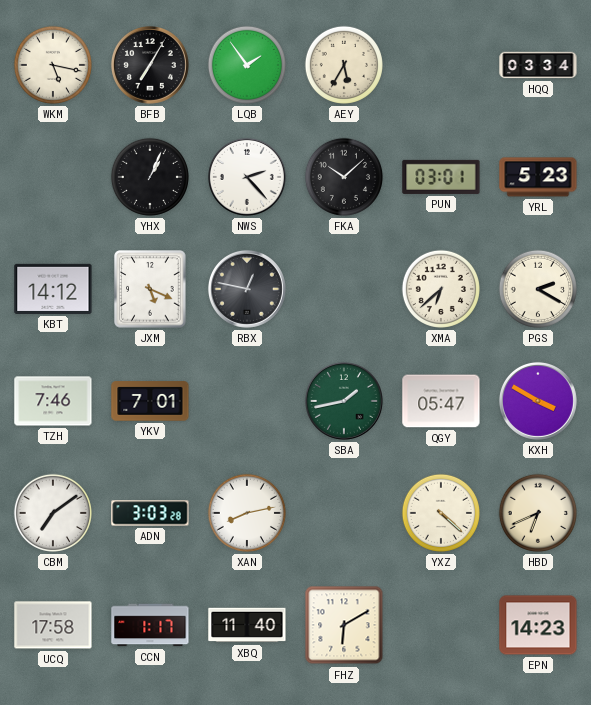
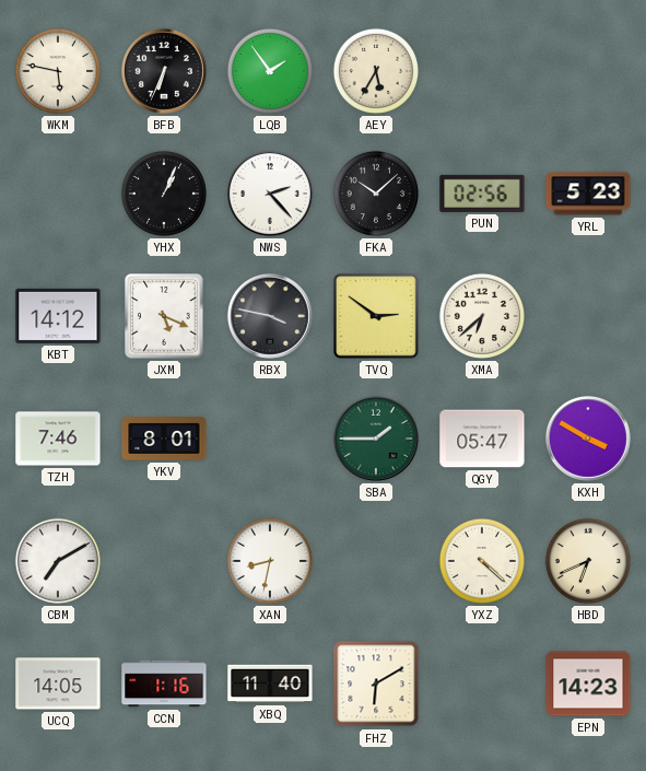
WKM: 5:17 -> 5:47
BFB: 7:05 -> 6:34
HQQ: 03:34 -> none
PUN: 03:01 -> 02:56
RBX: 12:47 -> 3:47
TVQ: none -> 2:51
PGS: 2:20 -> none
YKV: 7:01 -> 8:01
SBA: 1:43 -> 1:45
CBM: 7:09 -> 7:10
ADN: 3:03 -> none
XAN: 8:13 -> 8:32
UCQ: 17:58 -> 14:05
CCN: 1:17 -> 1:16
